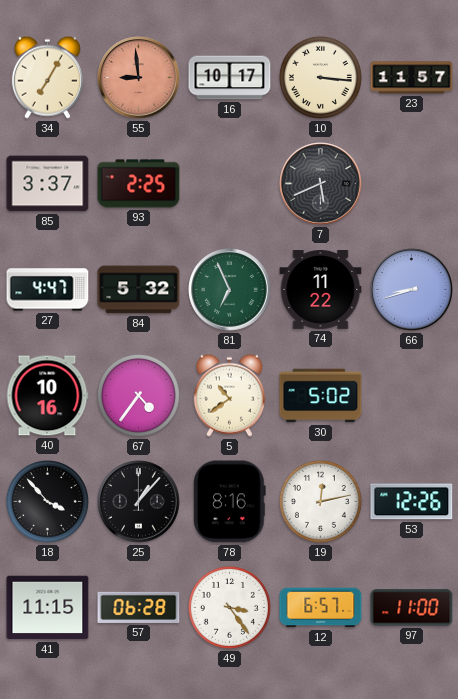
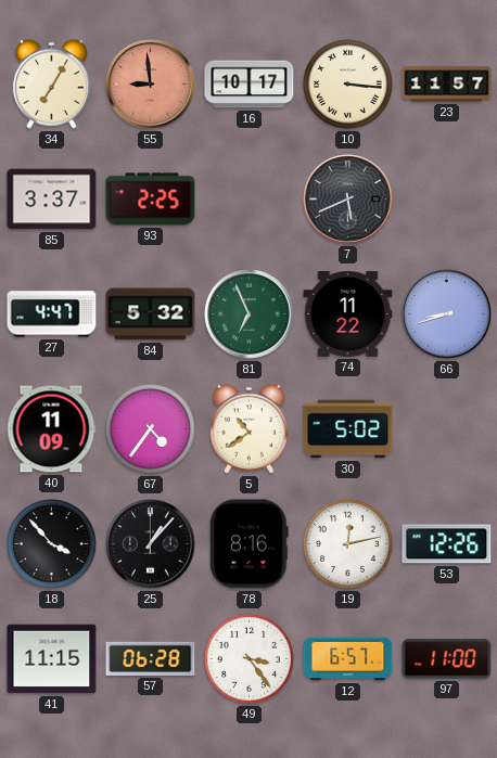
40: 10:16 -> 11:09
